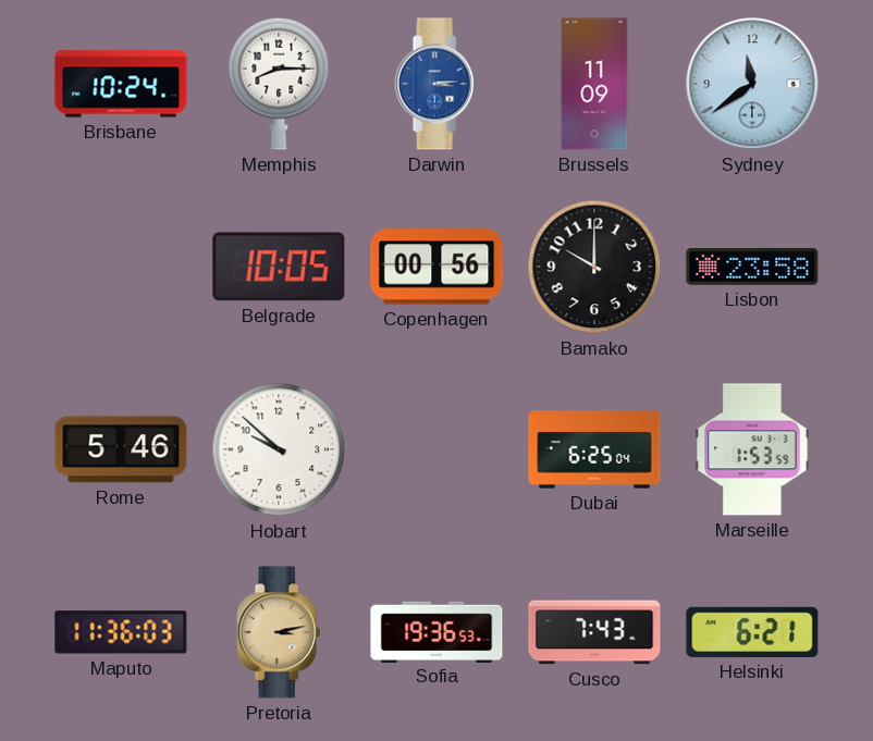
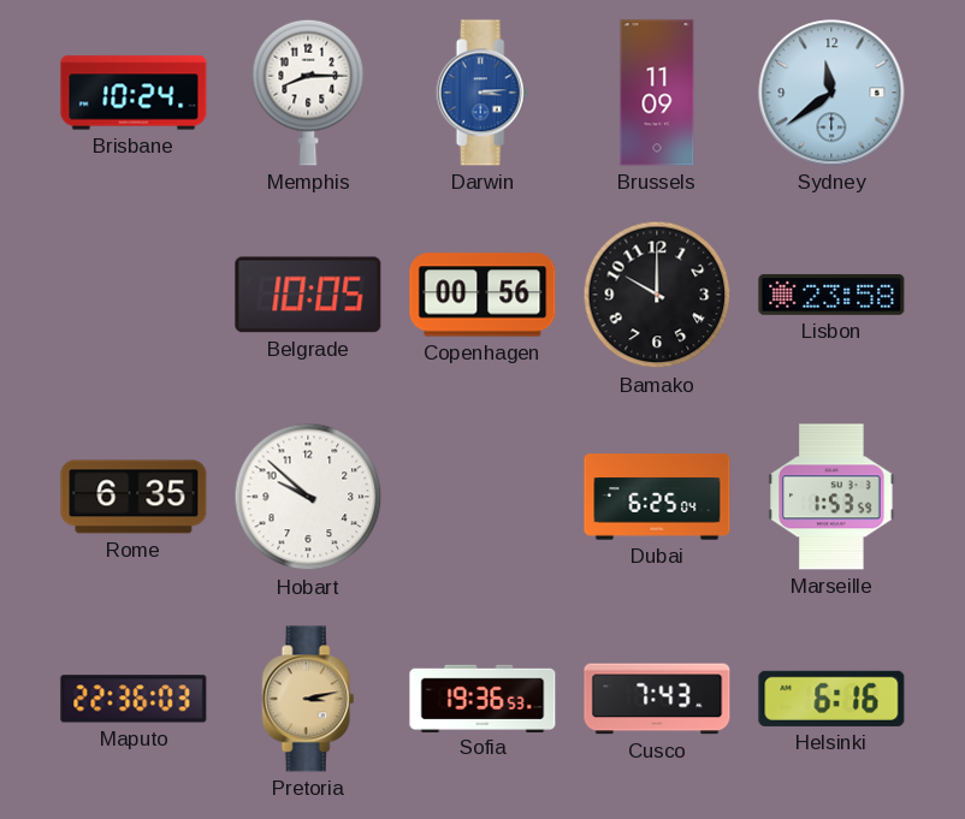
Rome: 5:46 -> 6:35
Maputo: 11:36 -> 22:36
Helsinki: 6:21 -> 6:16
